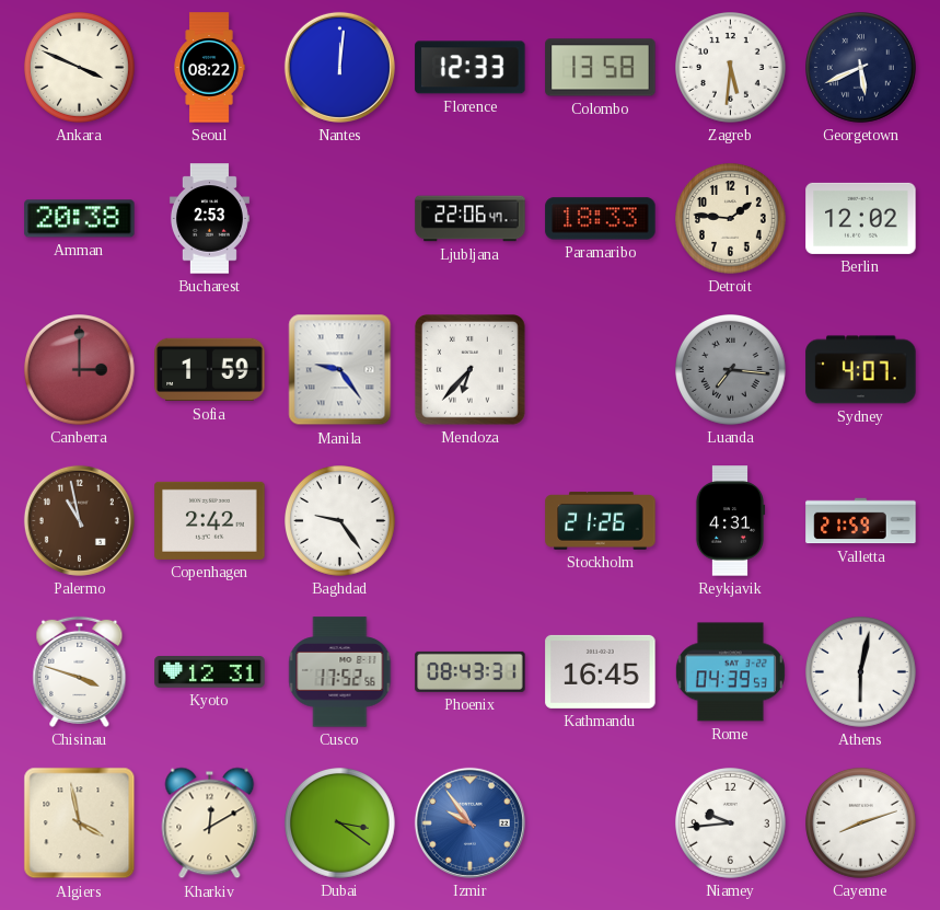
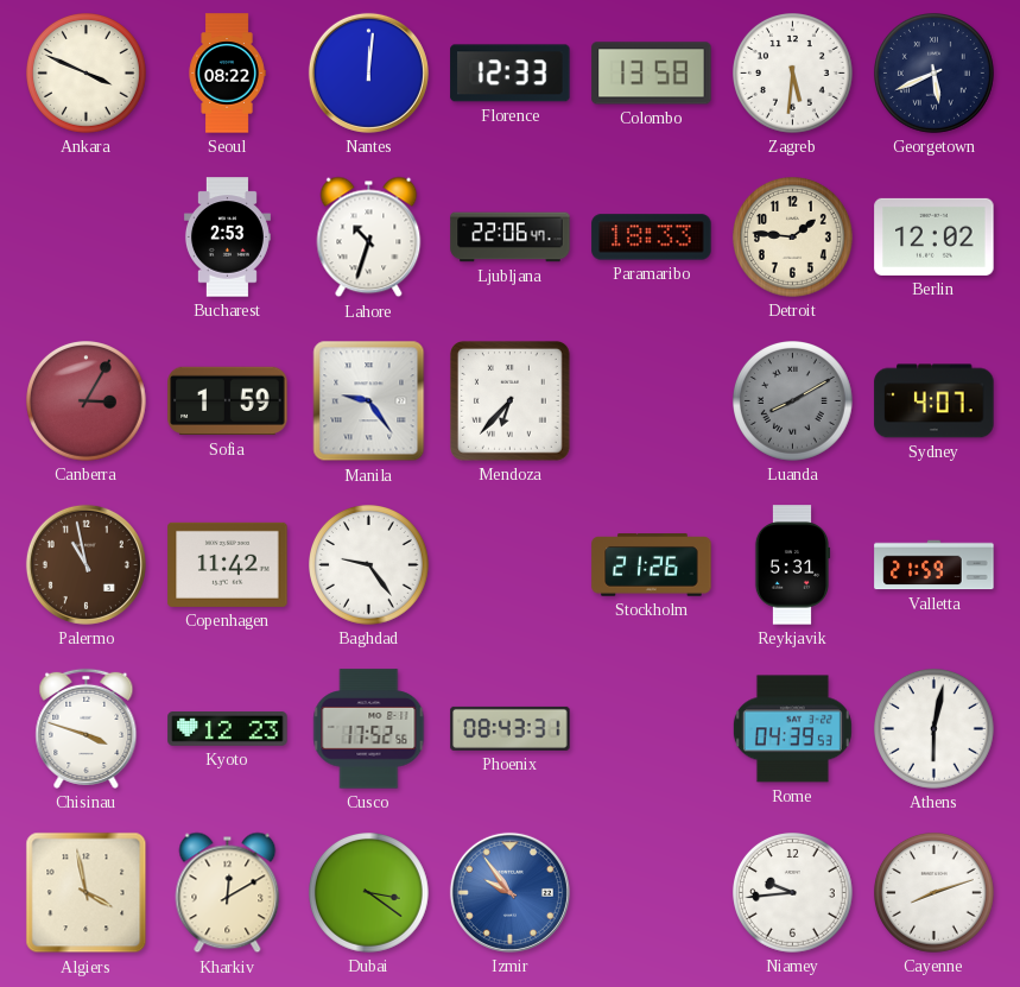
Amman: 20:38 -> none
Lahore: none -> 10:33
Canberra: 3:00 -> 3:05
Luanda: 7:16 -> 8:10
Copenhagen: 2:42 -> 11:42
Reykjavik: 4:31 -> 5:31
Kyoto: 12:31 -> 12:23
Kathmandu: 16:45 -> none
